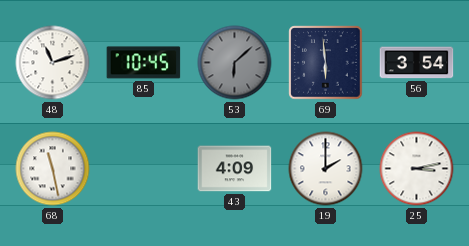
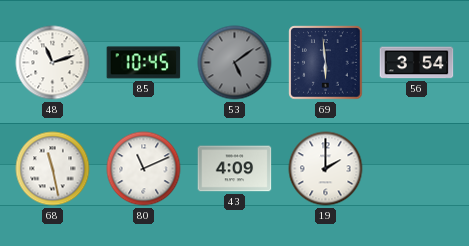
53: 6:08 -> 5:09
80: none -> 11:11
25: 3:13 -> none
